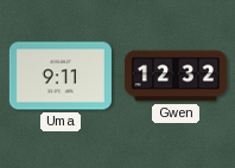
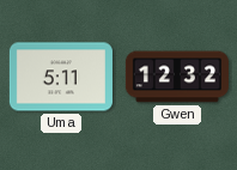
Uma: 9:11 -> 5:11
